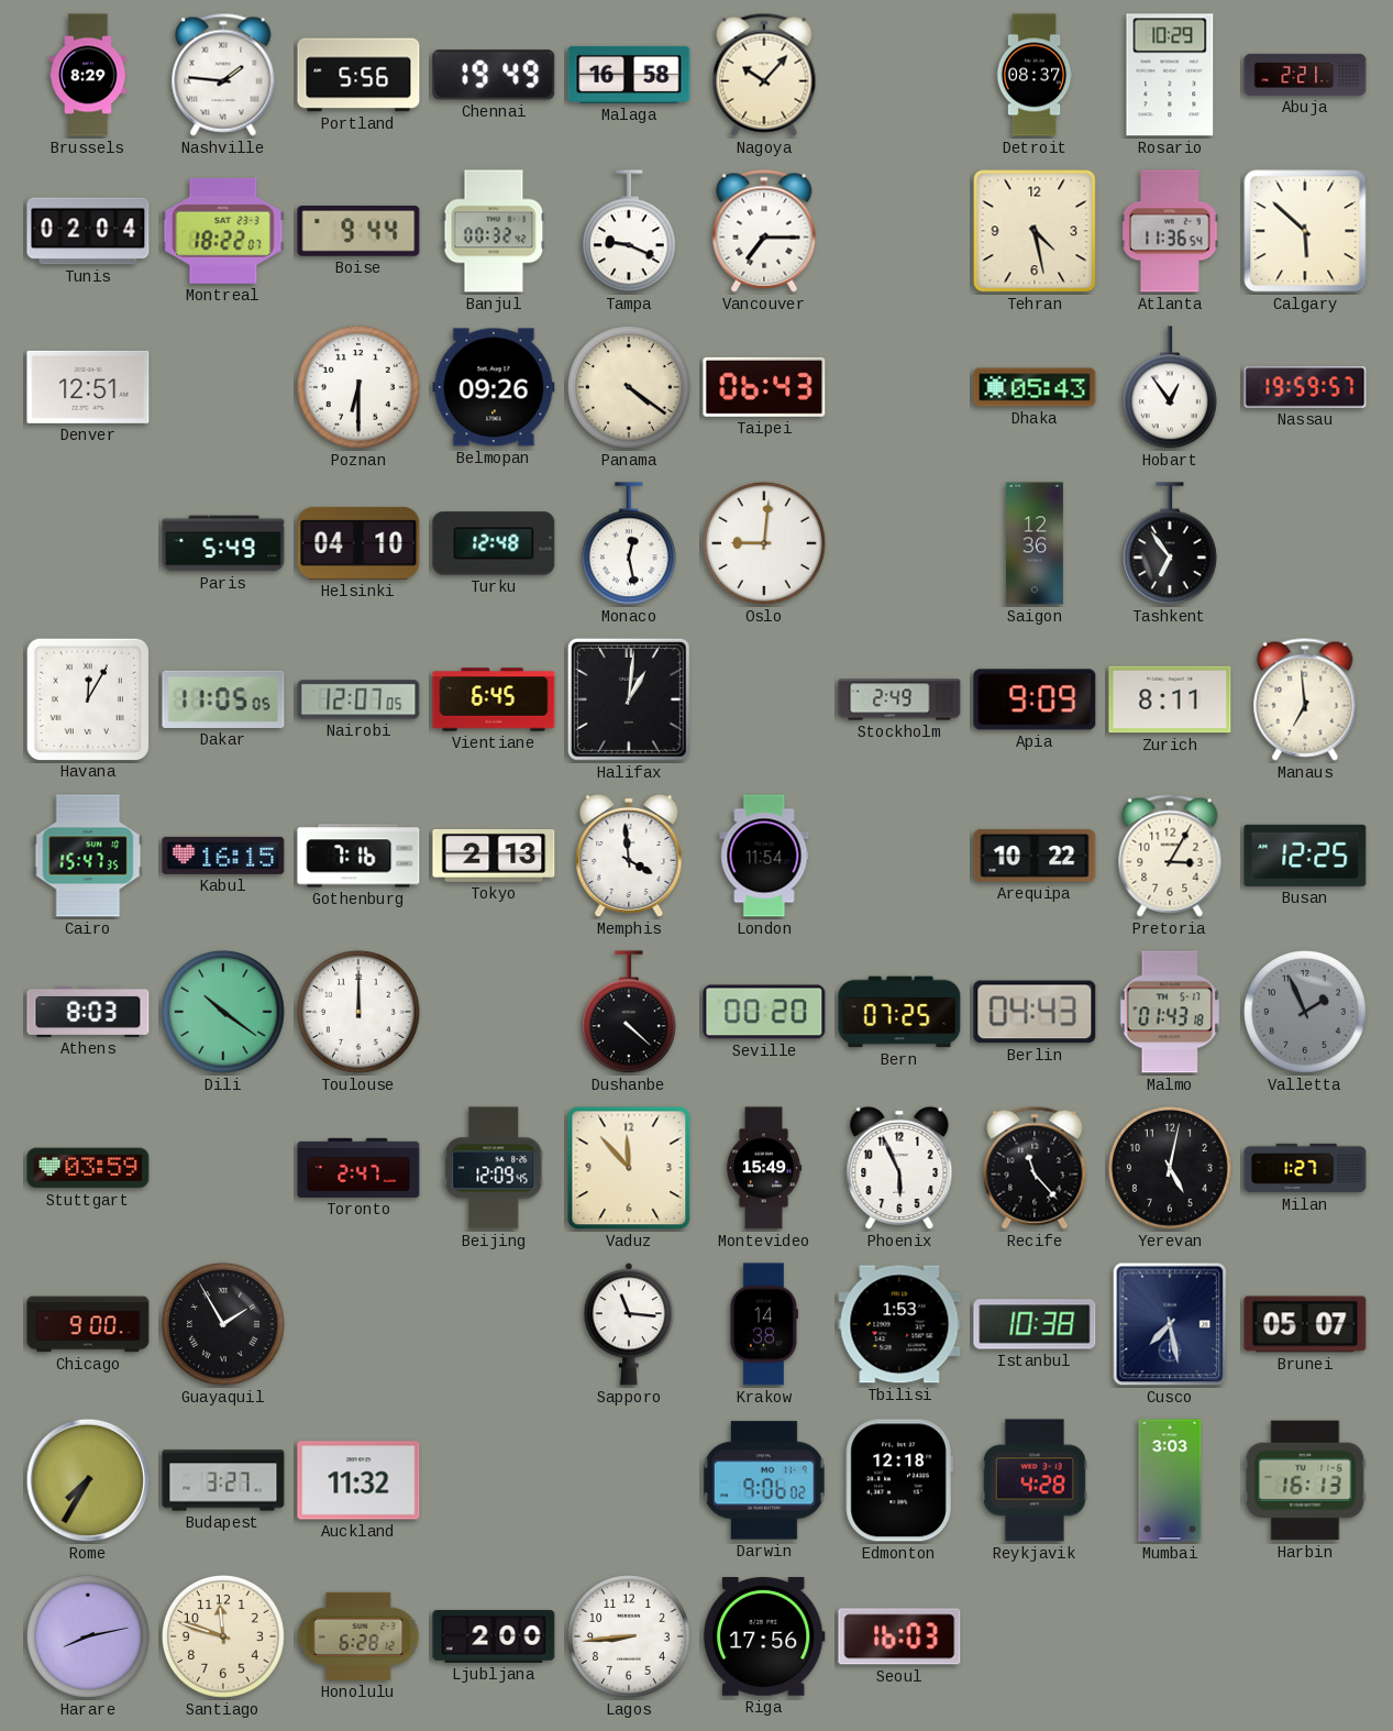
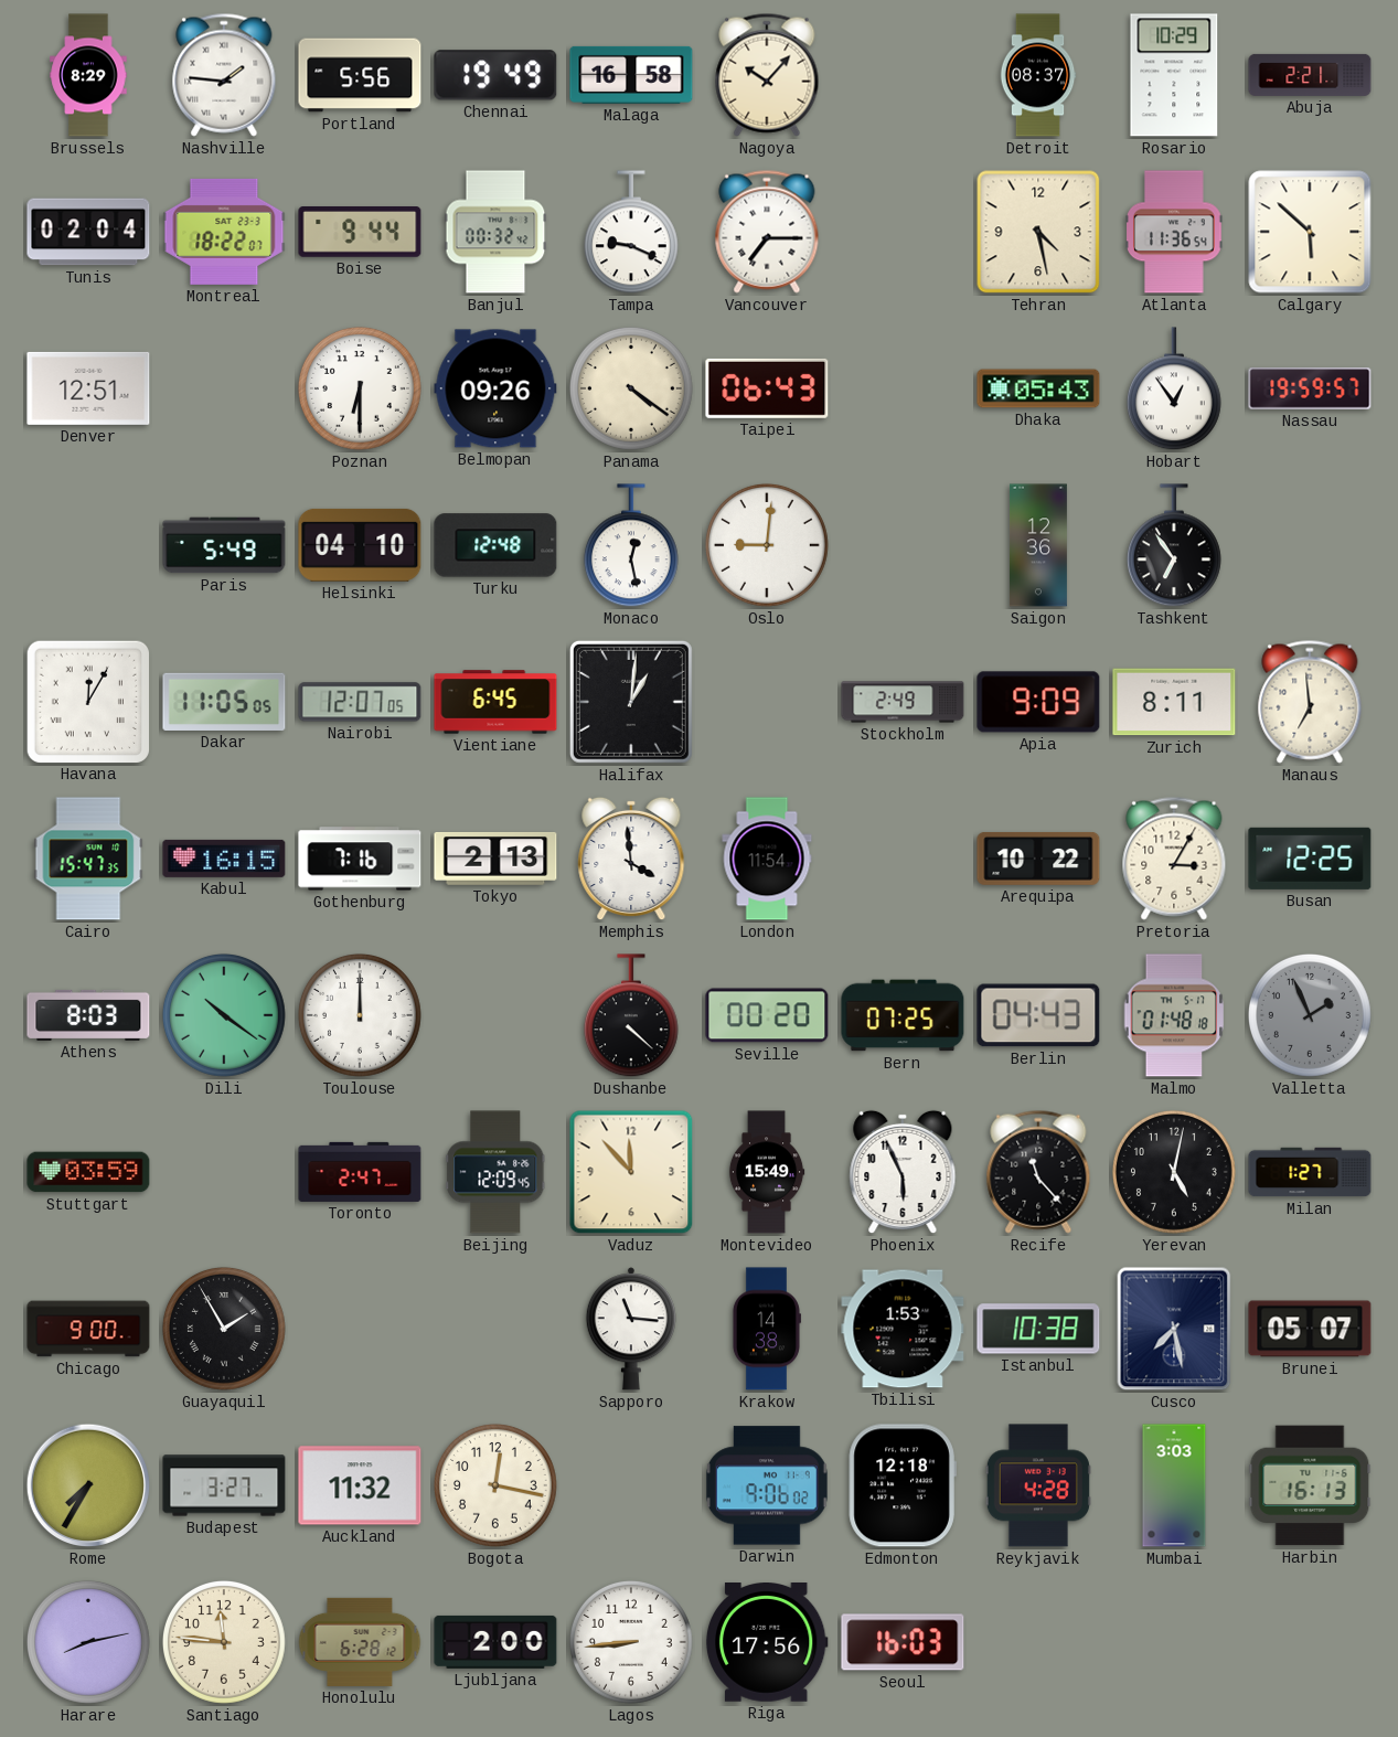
Malmo: 01:43 -> 01:48
Bogota: none -> 12:17
Santiago: 11:48 -> 11:46
